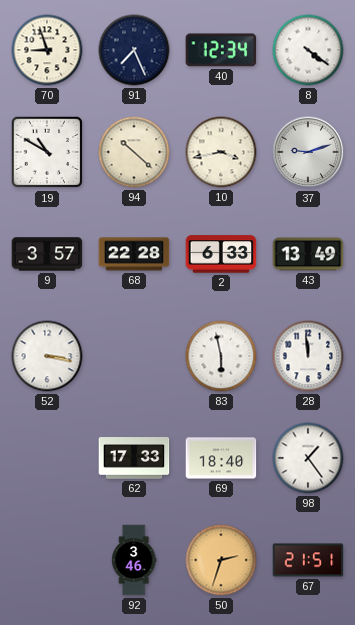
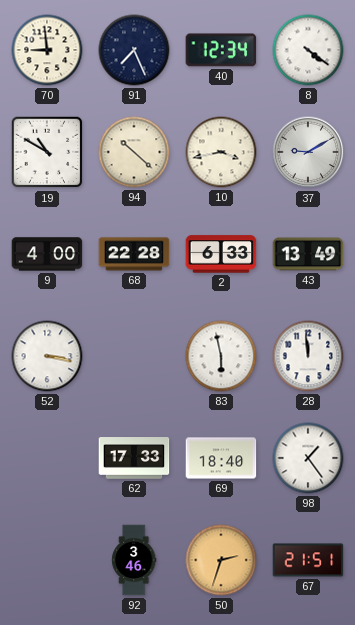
70: 8:57 -> 8:59
37: 9:12 -> 9:10
9: 3:57 -> 4:00
